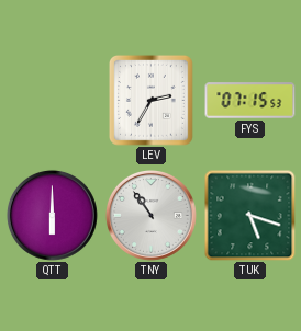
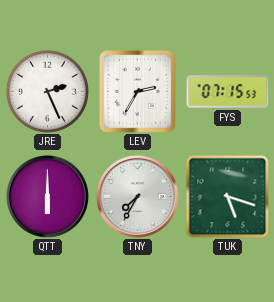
JRE: none -> 2:26
TNY: 10:54 -> 7:35
